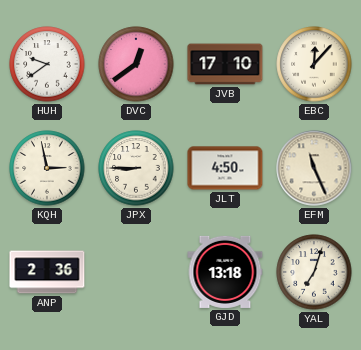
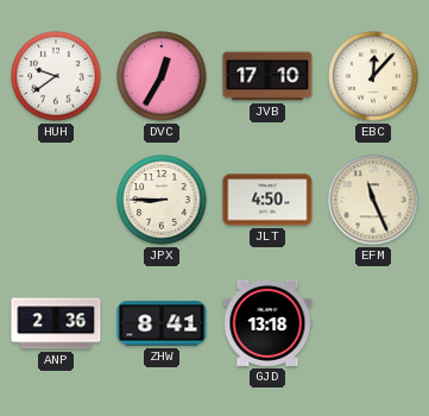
DVC: 12:39 -> 12:35
KQH: 2:58 -> none
ZHW: none -> 8:41
YAL: 7:03 -> none
